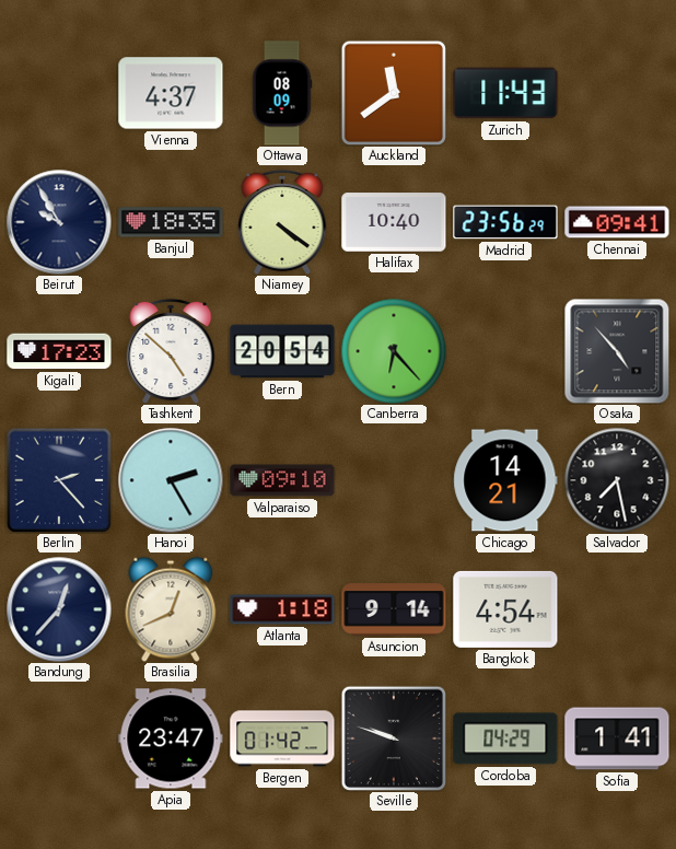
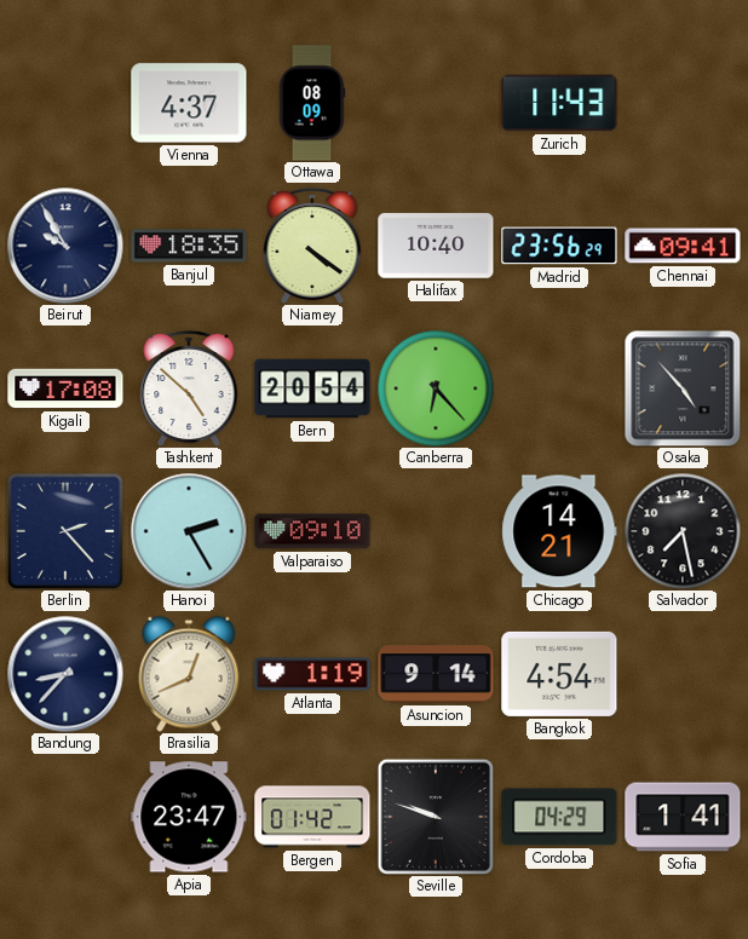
Auckland: 11:39 -> none
Kigali: 17:23 -> 17:08
Bandung: 12:37 -> 8:37
Atlanta: 1:18 -> 1:19
